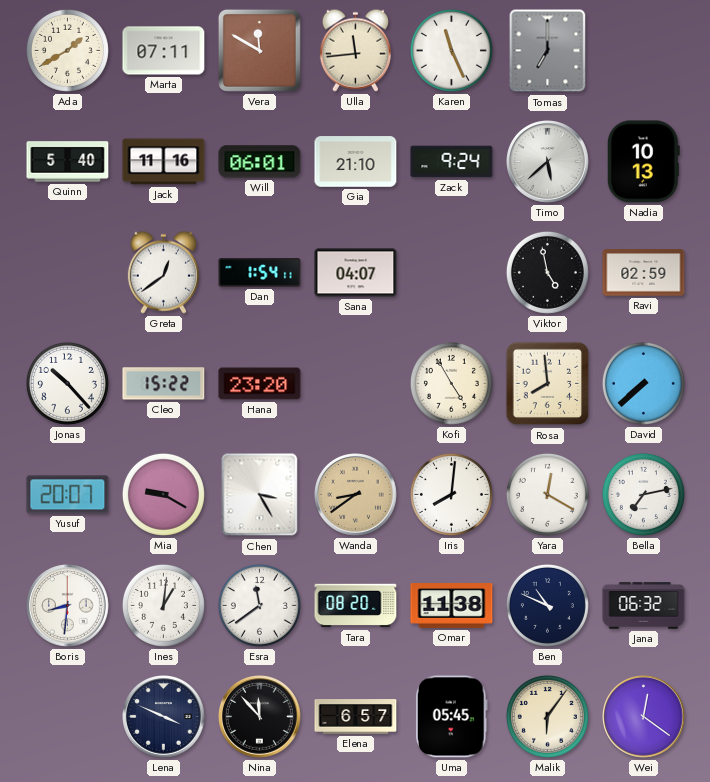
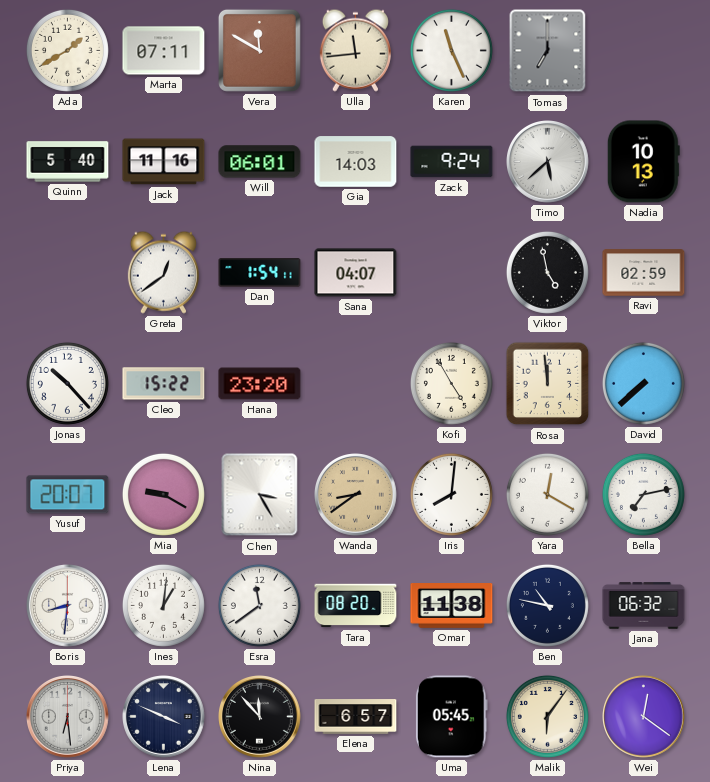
Gia: 21:10 -> 14:03
Rosa: 7:59 -> 11:59
Ben: 10:49 -> 10:47
Priya: none -> 6:29
